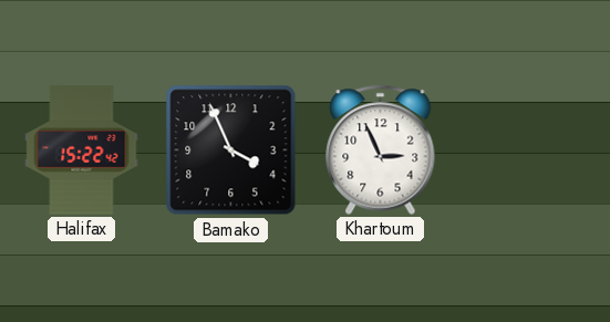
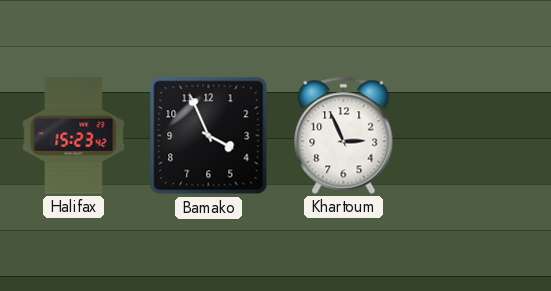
Halifax: 15:22 -> 15:23
